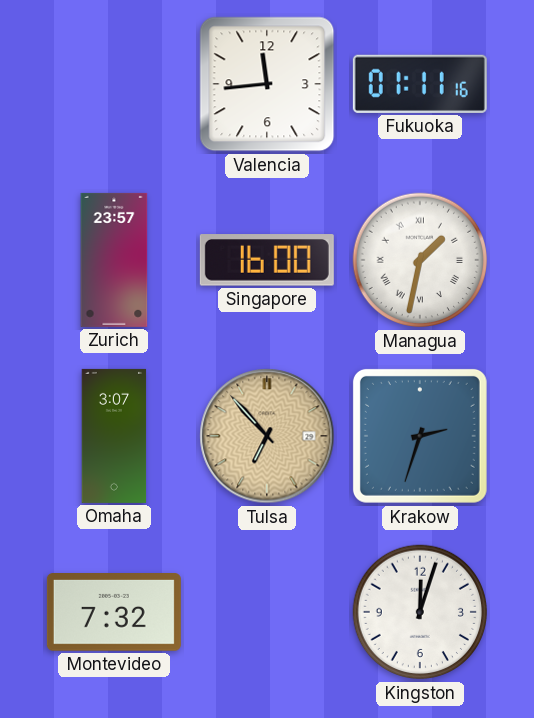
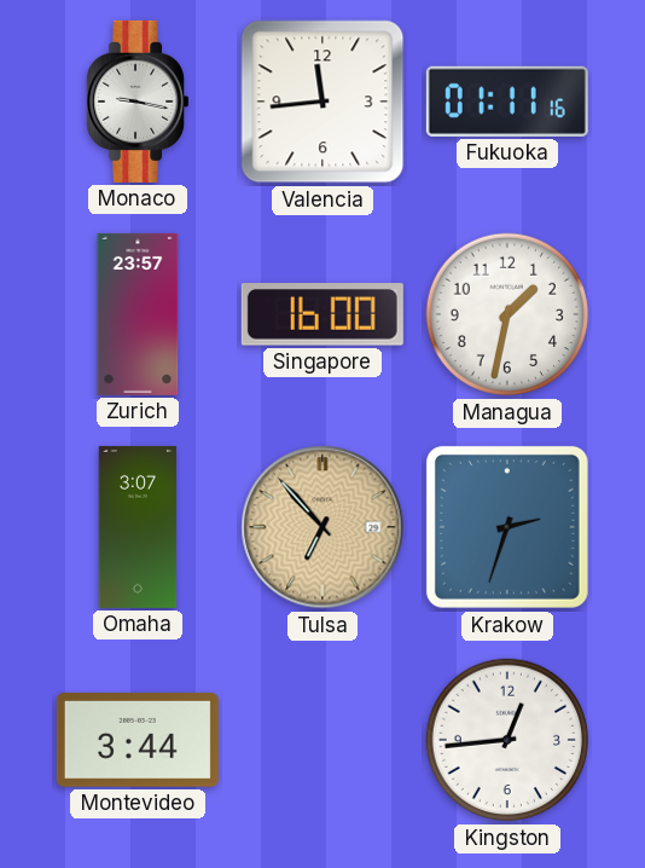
Monaco: none -> 9:17
Managua numerals: Roman -> Arabic
Montevideo: 7:32 -> 3:44
Kingston: 12:03 -> 12:44
